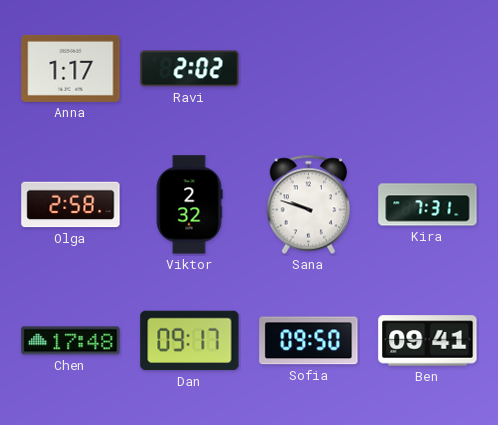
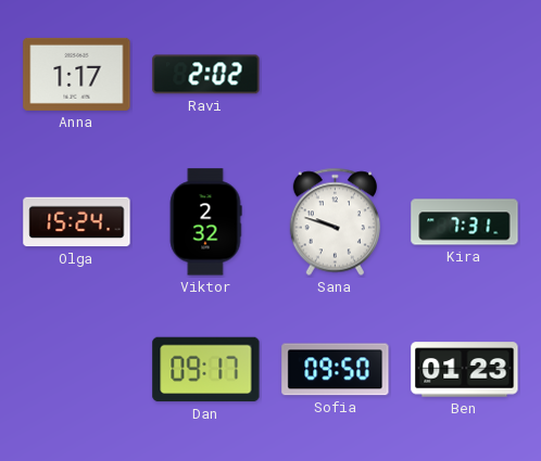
Olga: 2:58 -> 15:24
Chen: 17:48 -> none
Ben: 09:41 -> 01:23
